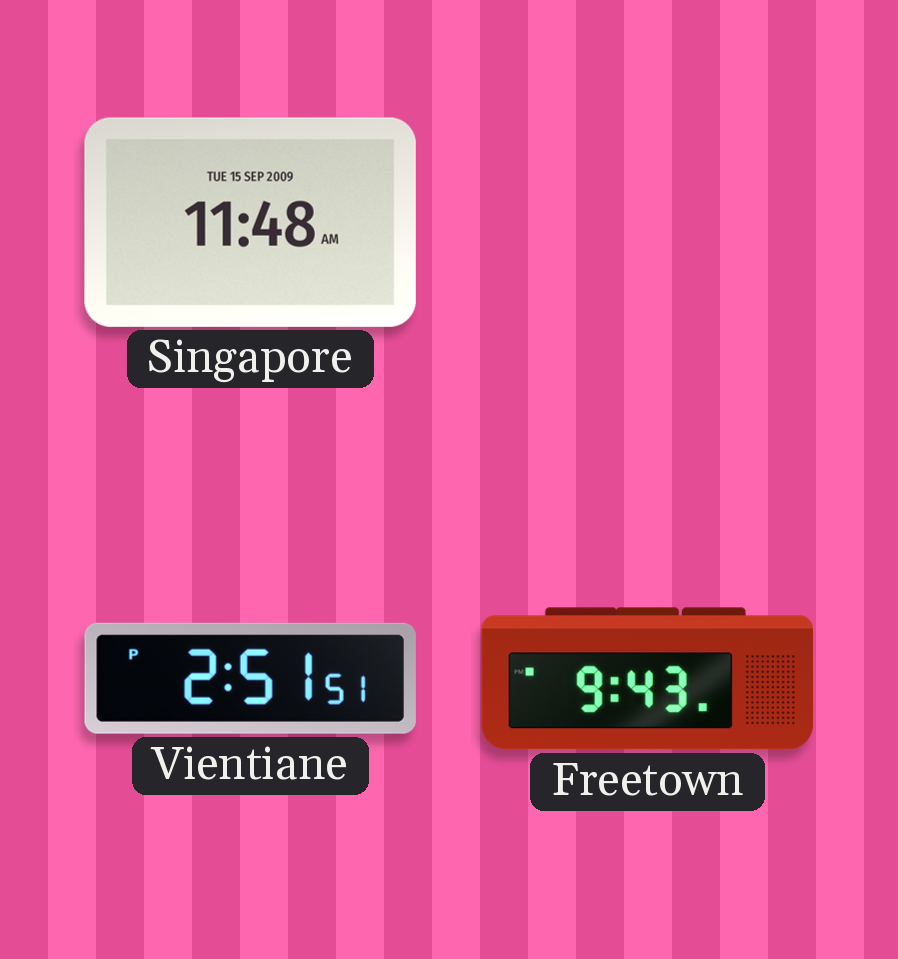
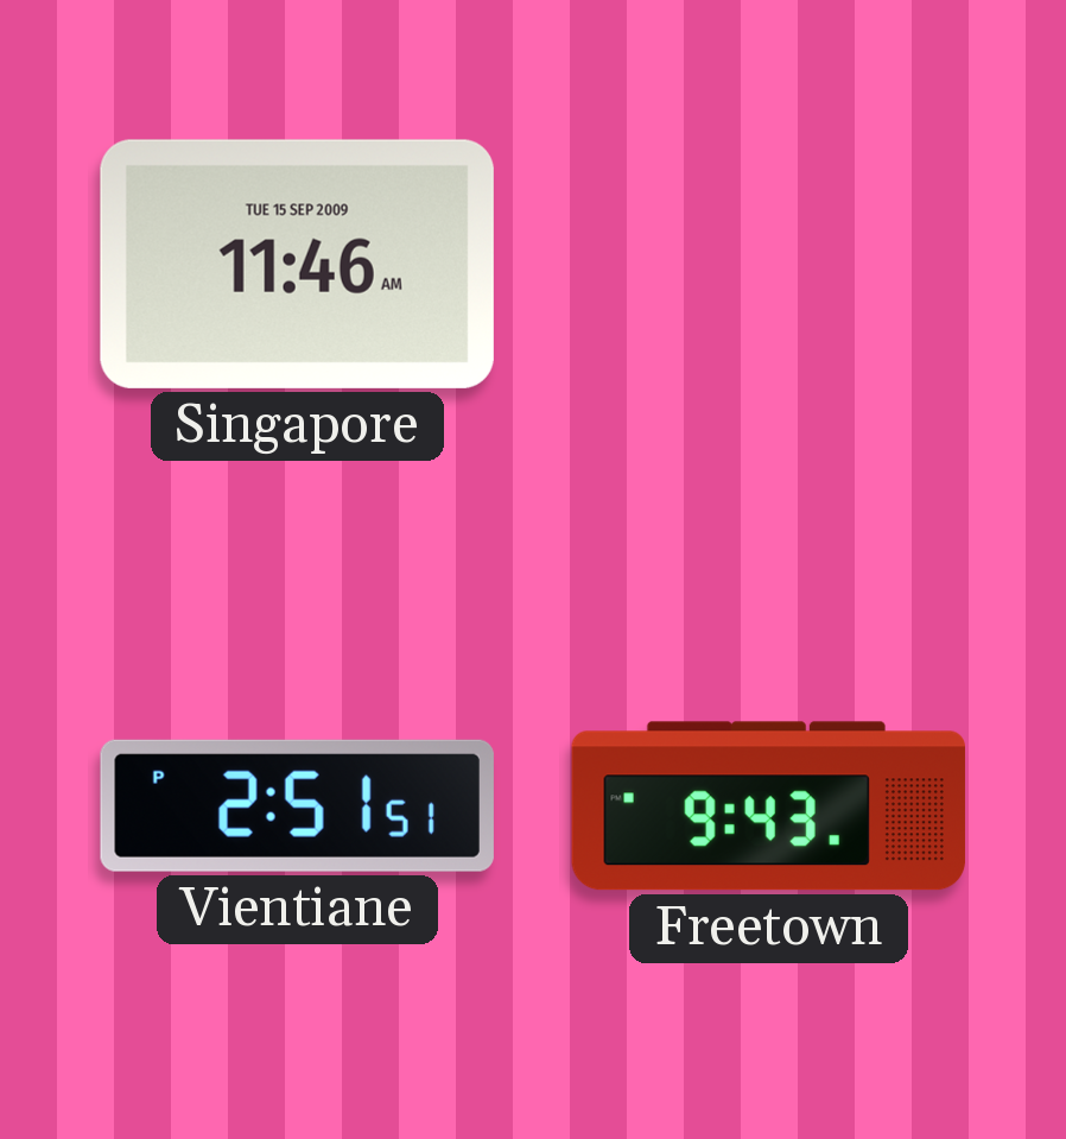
Singapore: 11:48 -> 11:46
